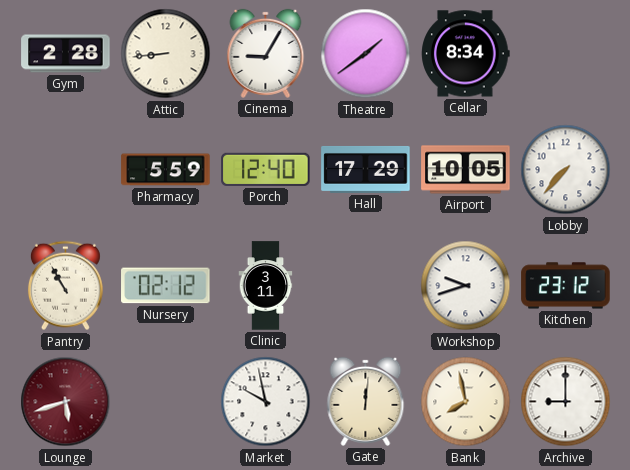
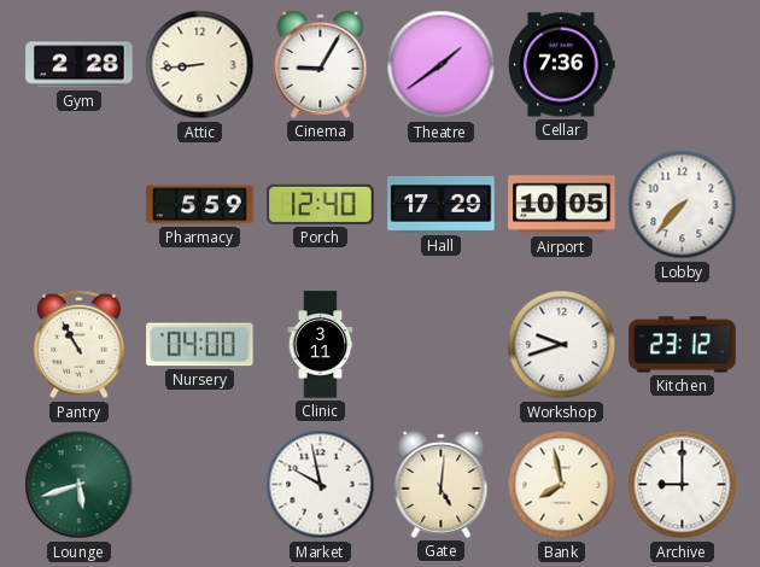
Cellar: 8:34 -> 7:36
Nursery: 02:12 -> 04:00
Lounge dial: burgundy -> green
Gate: 12:01 -> 5:01
